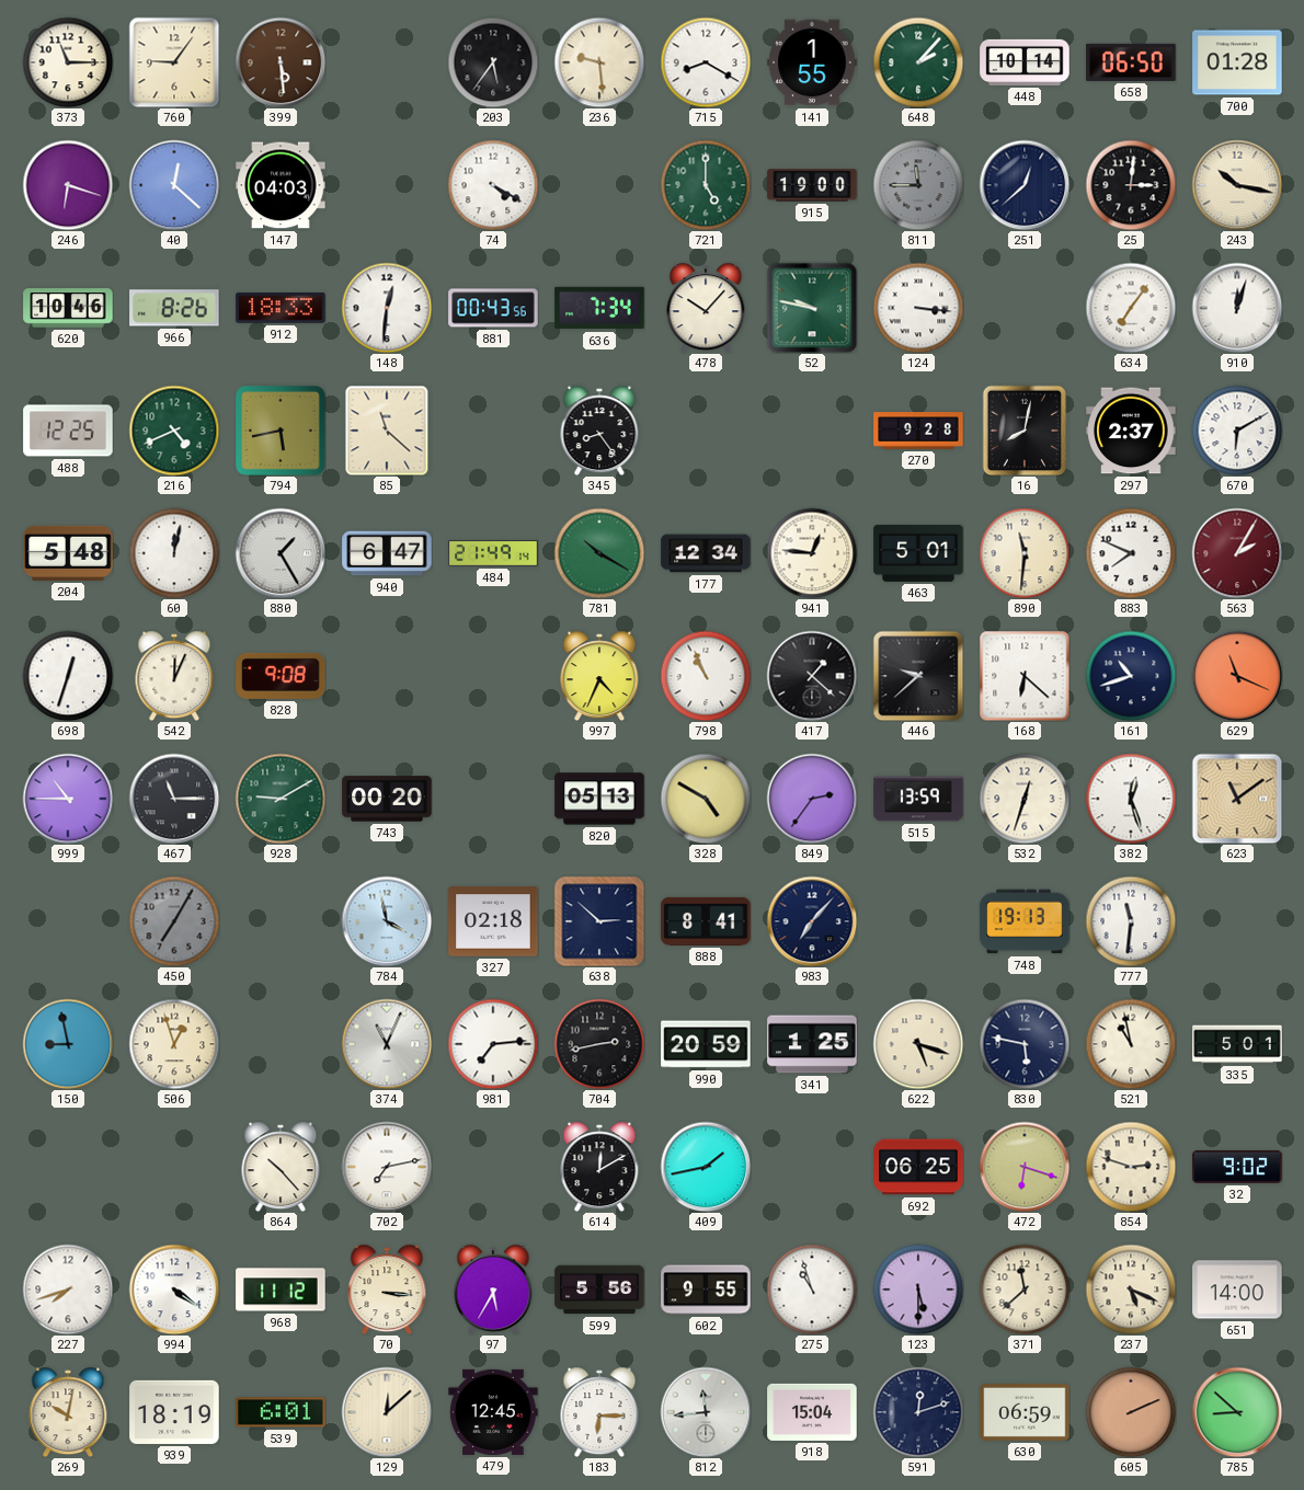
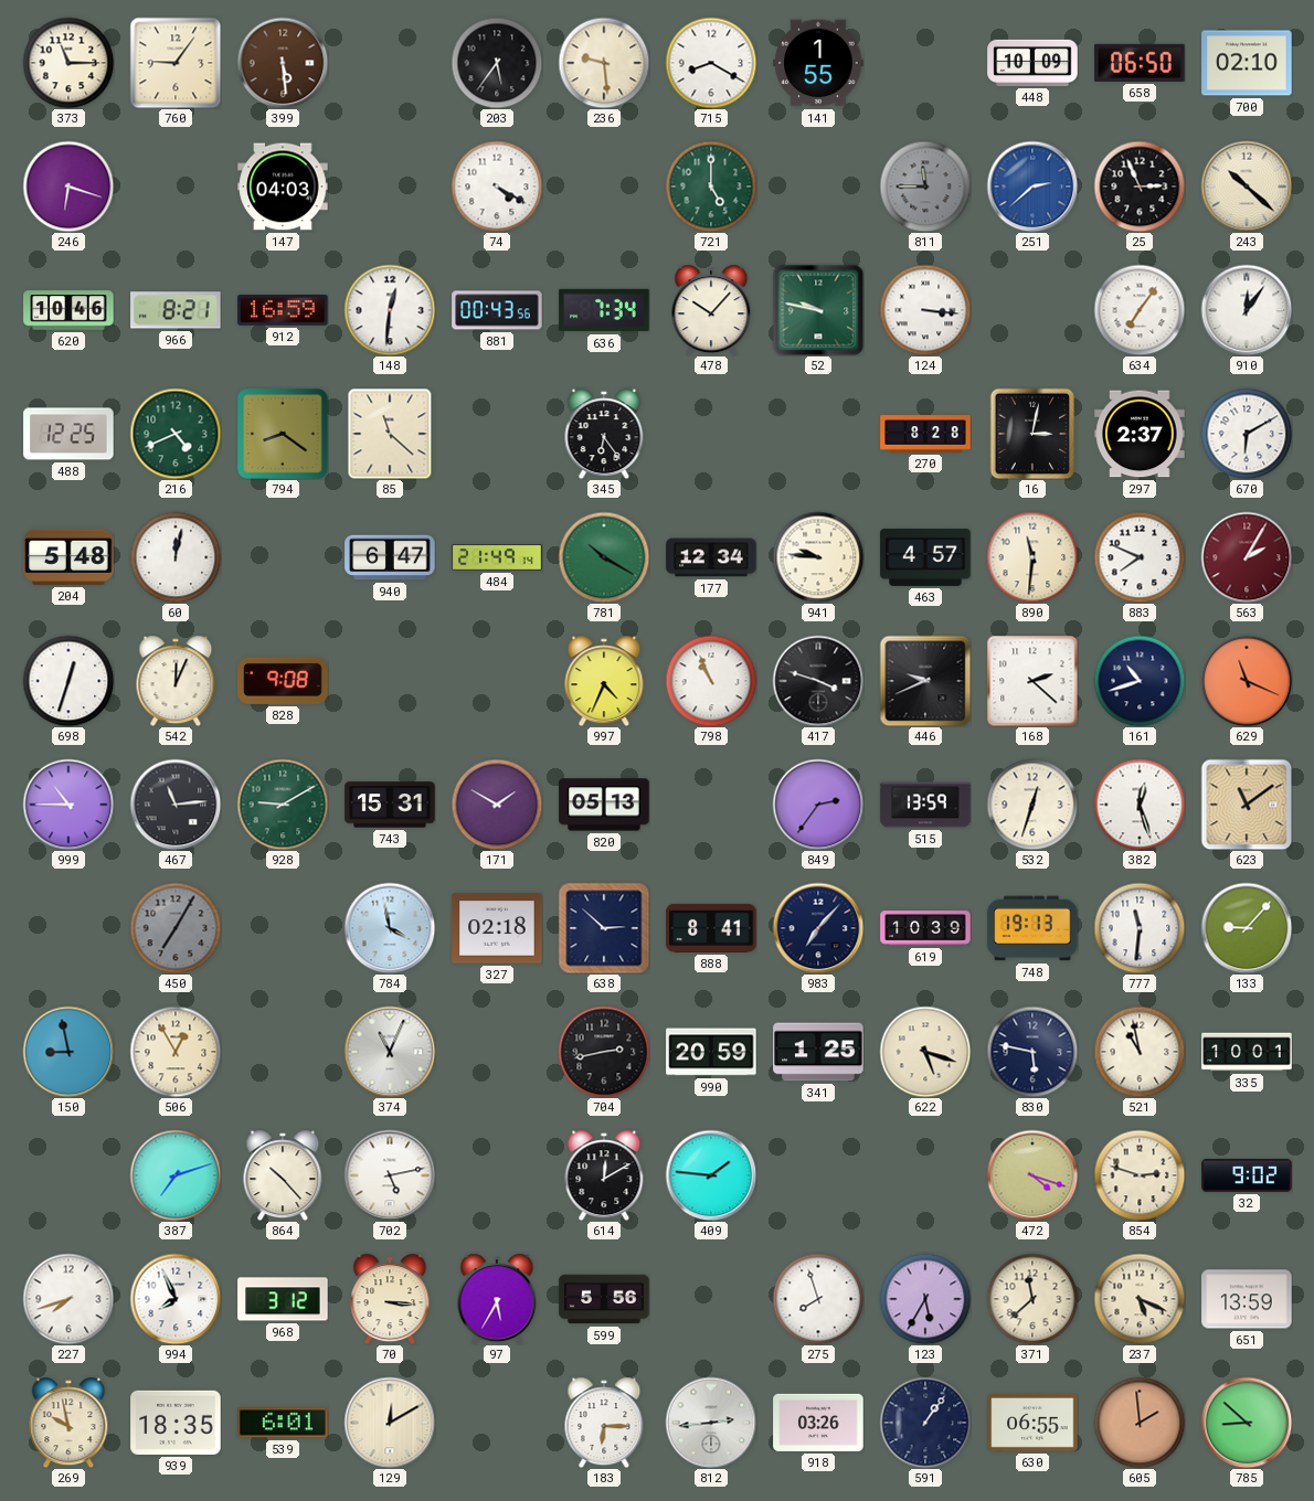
648: 2:07 -> none
448: 10:14 -> 10:09
700: 01:28 -> 02:10
40: 12:22 -> none
915: 19:00 -> none
251: 12:38 -> 2:38
251 dial: navy -> blue
25: 3:01 -> 2:56
243: 10:17 -> 10:22
966: 8:26 -> 8:21
912: 18:33 -> 16:59
910: 12:03 -> 12:06
794: 5:43 -> 8:21
345: 8:24 -> 6:24
270: 9:28 -> 8:28
16: 8:02 -> 3:02
880: 1:25 -> none
941: 12:46 -> 9:46
463: 5:01 -> 4:57
417: 1:22 -> 3:48
446: 9:38 -> 9:41
168: 6:22 -> 2:22
467: 11:15 -> 11:14
743: 00:20 -> 15:31
171: none -> 1:50
328: 4:50 -> none
619: none -> 10:39
133: none -> 9:07
506: 12:57 -> 12:55
981: 7:14 -> none
335: 5:01 -> 10:01
387: none -> 7:12
702: 7:13 -> 5:13
409: 1:43 -> 1:46
692: 06:25 -> none
472: 6:18 -> 4:18
994: 4:21 -> 7:56
968: 11:12 -> 3:12
602: 9:55 -> none
275: 10:57 -> 7:57
123: 5:30 -> 5:35
651: 14:00 -> 13:59
269: 10:02 -> 9:58
939: 18:19 -> 18:35
129: 12:08 -> 12:10
479: 12:45 -> none
812: 11:44 -> 2:44
918: 15:04 -> 03:26
591: 12:12 -> 1:06
630: 06:59 -> 06:55
605: 2:11 -> 1:59
